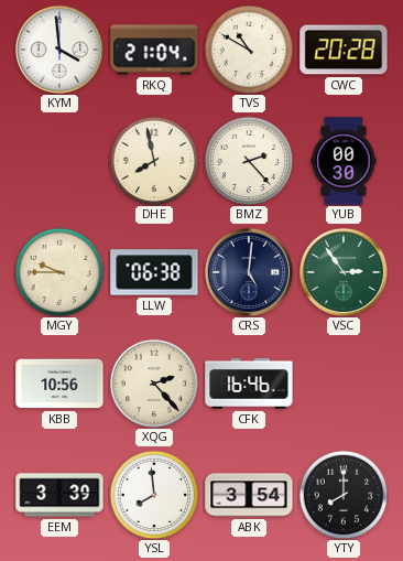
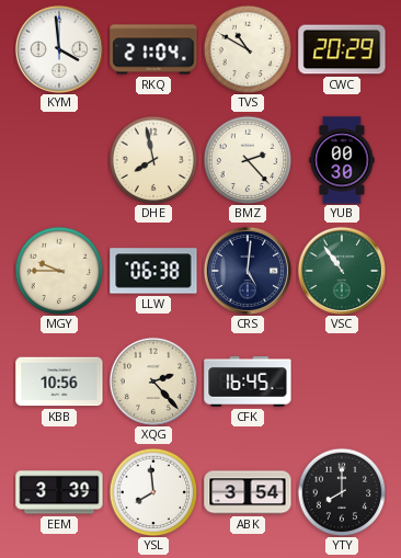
CWC: 20:28 -> 20:29
VSC: 2:54 -> 10:54
CFK: 16:46 -> 16:45
